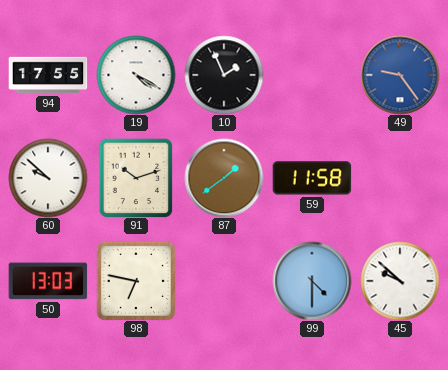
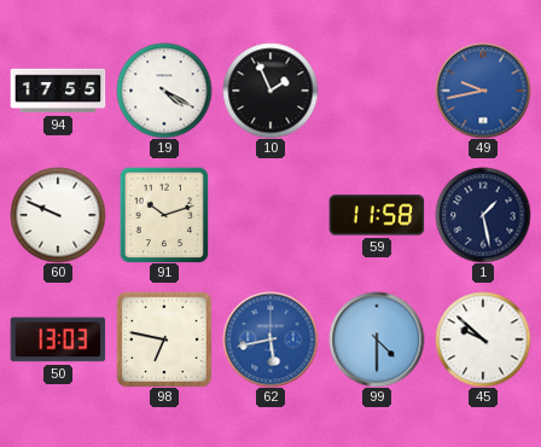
49: 9:24 -> 9:43
60: 9:52 -> 9:49
87: 1:39 -> none
1: none -> 1:28
62: none -> 5:43
